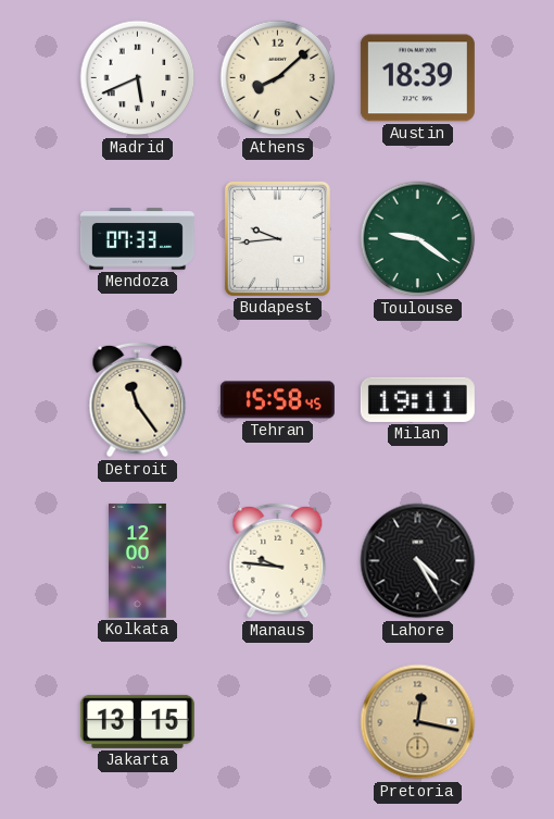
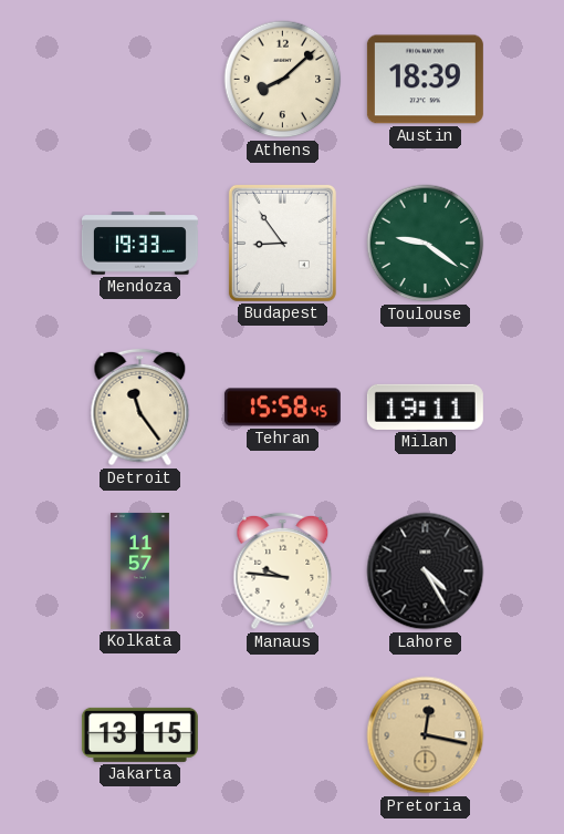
Madrid: 5:41 -> none
Mendoza: 07:33 -> 19:33
Budapest: 9:44 -> 8:54
Kolkata: 12:00 -> 11:57
